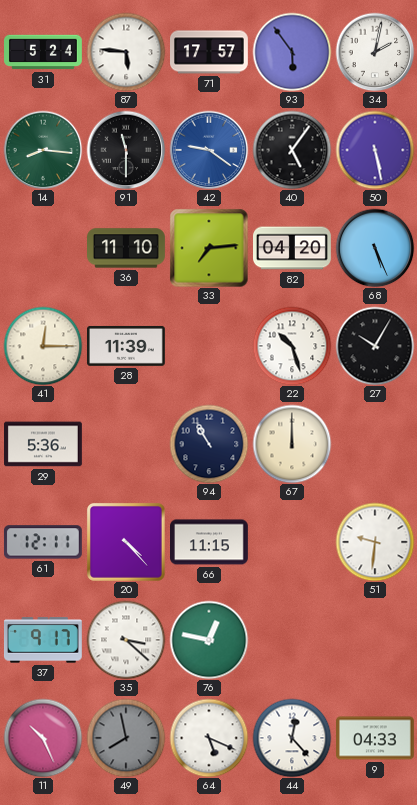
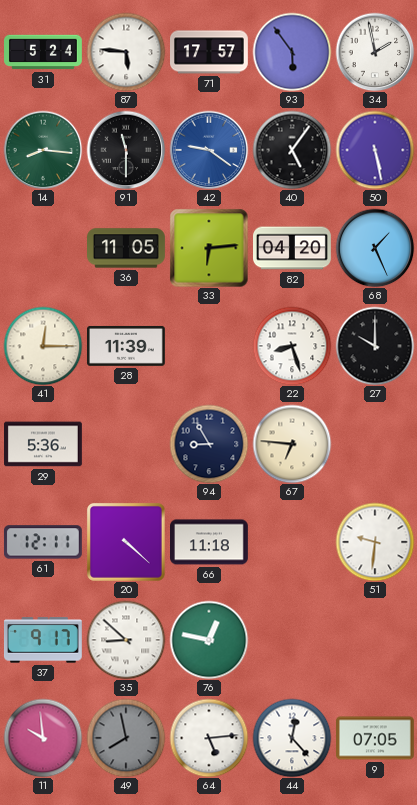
34: 2:02 -> 1:58
36: 11:10 -> 11:05
33: 7:14 -> 6:14
68: 5:26 -> 1:26
22: 10:27 -> 8:27
27: 10:05 -> 10:00
94: 10:55 -> 8:55
67: 12:00 -> 6:46
20: 4:23 -> 4:22
66: 11:15 -> 11:18
35: 3:22 -> 8:52
11: 10:26 -> 9:59
64: 5:19 -> 5:14
9: 04:33 -> 07:05
